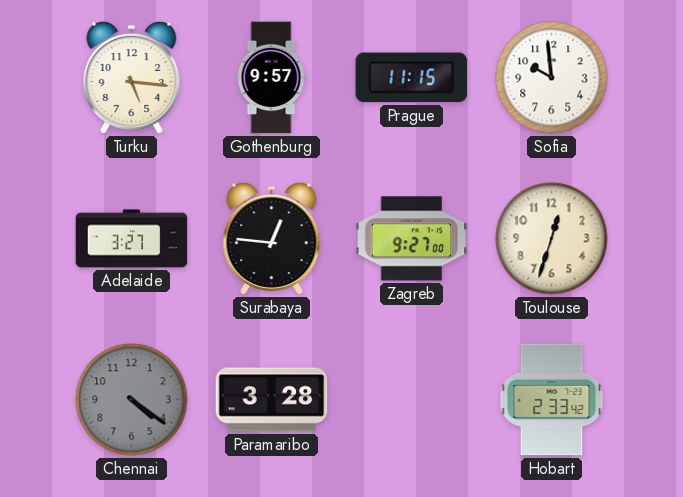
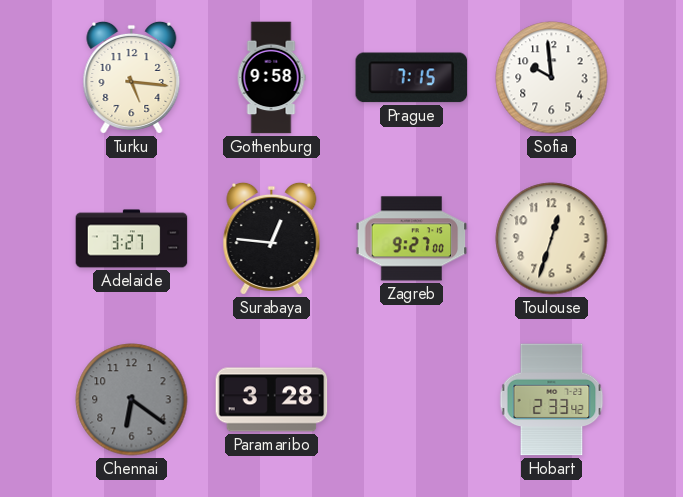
Gothenburg: 9:57 -> 9:58
Prague: 11:15 -> 7:15
Chennai: 4:21 -> 6:21
